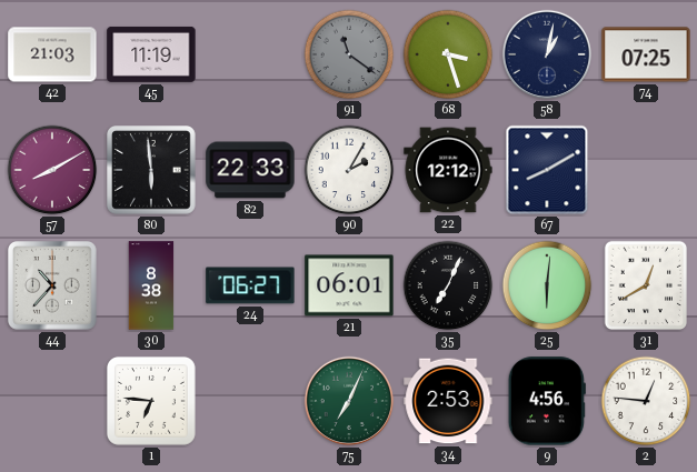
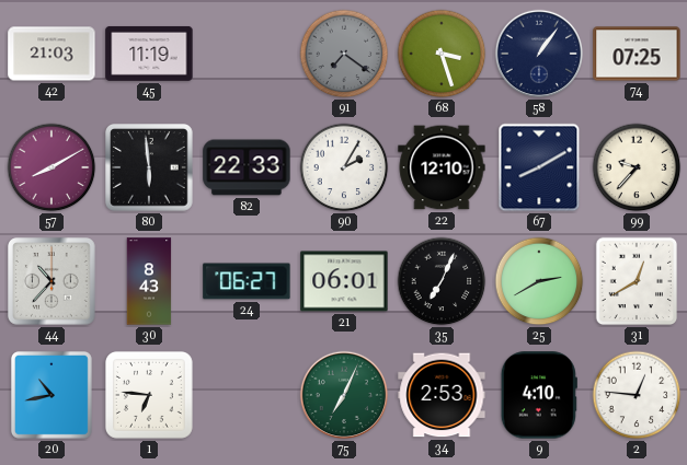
91: 11:21 -> 7:21
58: 1:02 -> 1:06
22: 12:12 -> 12:10
99: none -> 9:37
30: 8:38 -> 8:43
25: 6:01 -> 2:40
20: none -> 10:43
9: 4:56 -> 4:10
